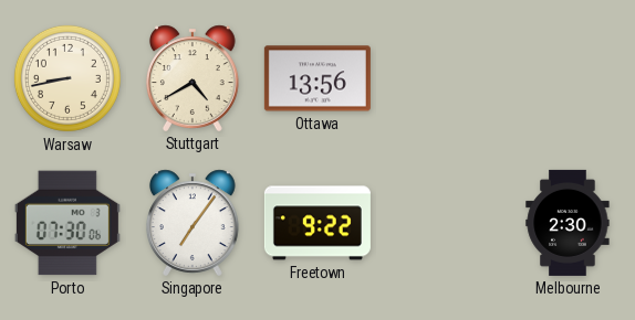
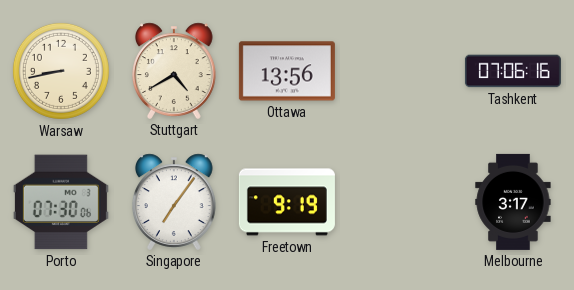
Tashkent: none -> 07:06
Freetown: 9:22 -> 9:19
Melbourne: 2:30 -> 3:17
